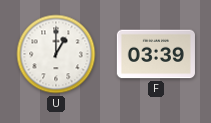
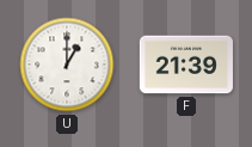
F: 03:39 -> 21:39
